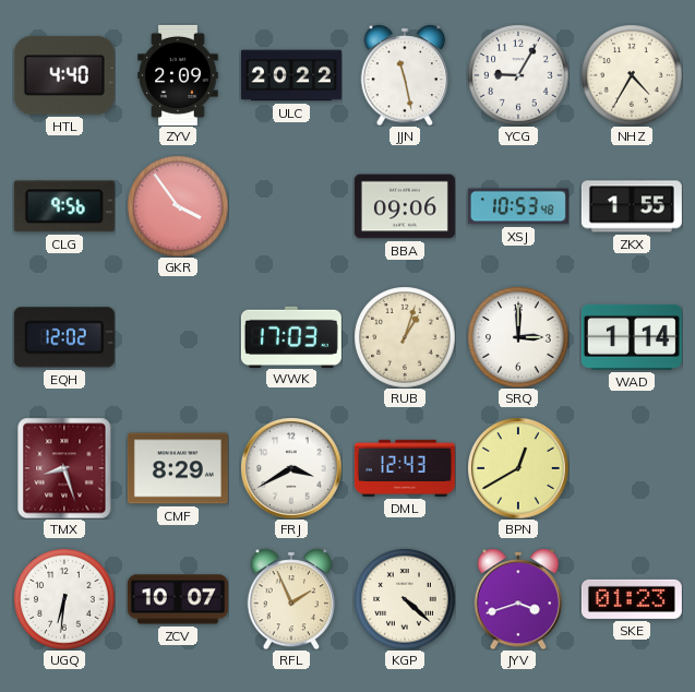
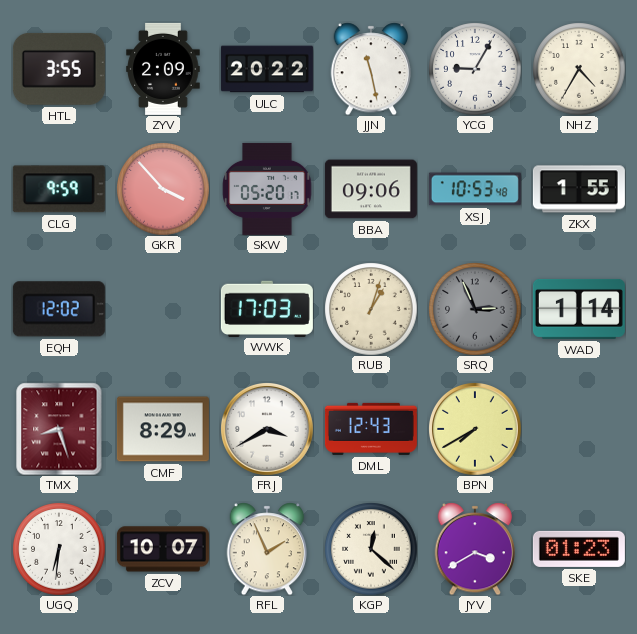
HTL: 4:40 -> 3:55
CLG: 9:56 -> 9:59
GKR: 3:54 -> 3:53
SKW: none -> 05:20
SRQ: 3:00 -> 2:56
SRQ dial: white -> grey
BPN: 12:40 -> 7:40
KGP: 4:22 -> 12:22
JYV: 3:42 -> 3:40
